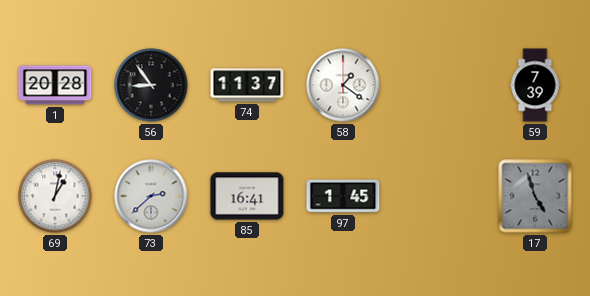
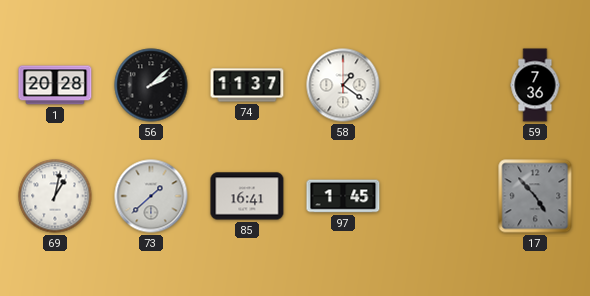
56: 8:54 -> 2:08
59: 7:39 -> 7:36
73: 2:38 -> 1:38
17: 4:57 -> 4:53
